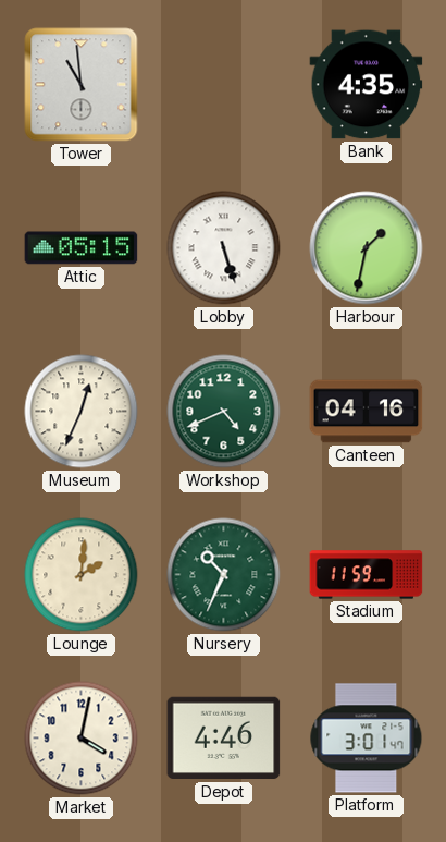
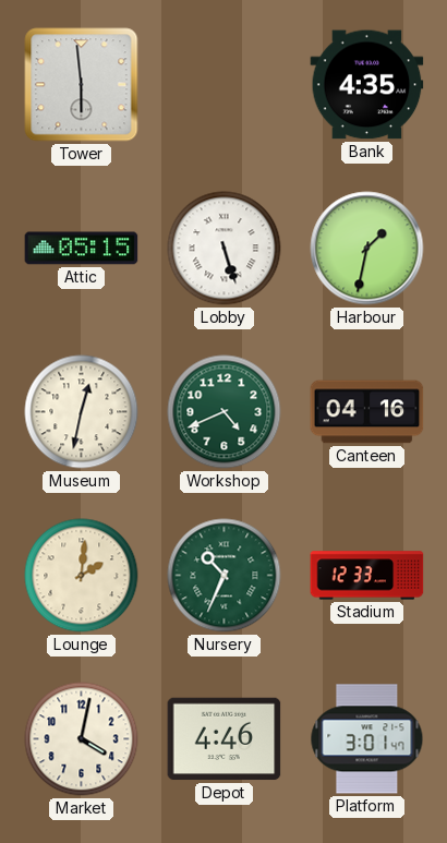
Tower: 10:59 -> 5:59
Museum: 12:34 -> 12:32
Stadium: 11:59 -> 12:33
